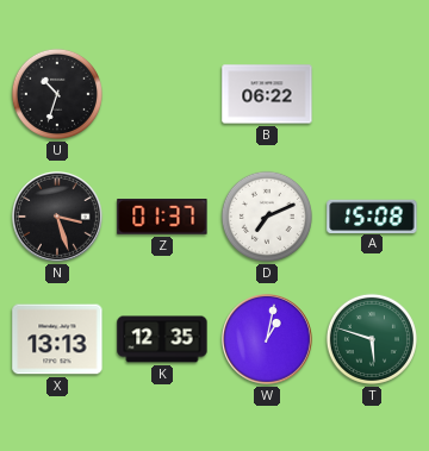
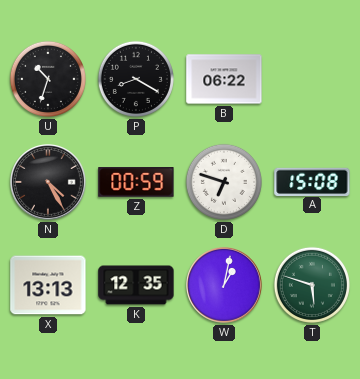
P: none -> 8:20
N: 3:27 -> 4:25
Z: 01:37 -> 00:59
D: 7:11 -> 6:48
